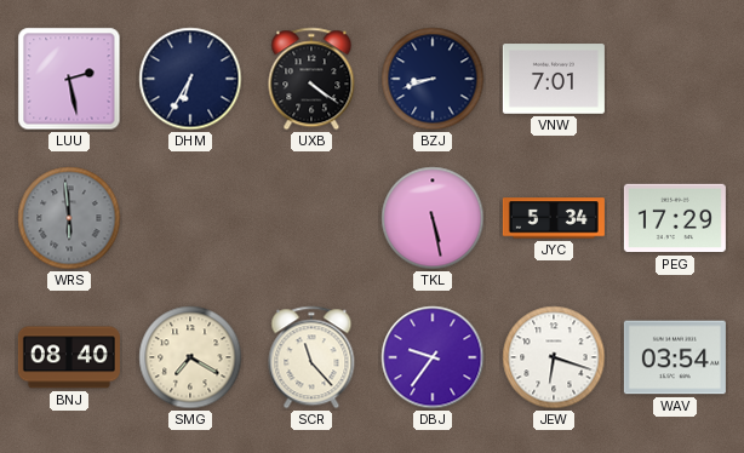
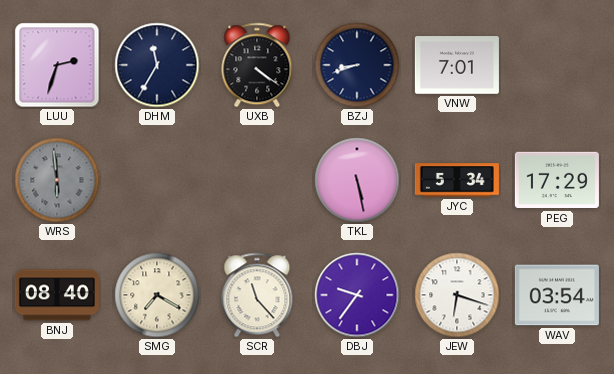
LUU: 2:28 -> 2:33
DHM: 6:35 -> 11:35
